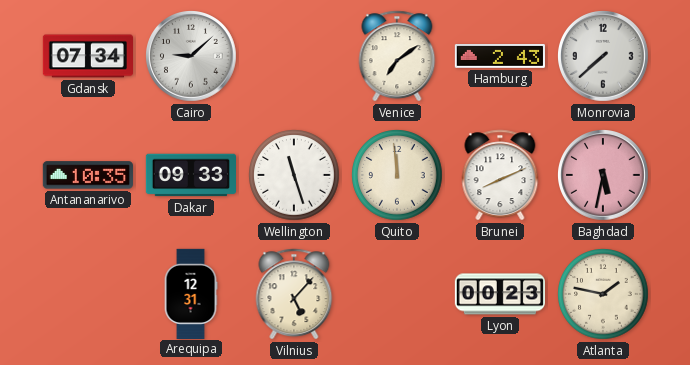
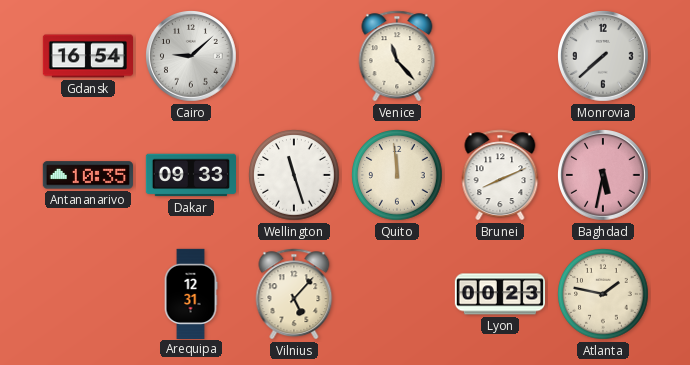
Gdansk: 07:34 -> 16:54
Venice: 7:09 -> 11:23
Hamburg: 2:43 -> none
